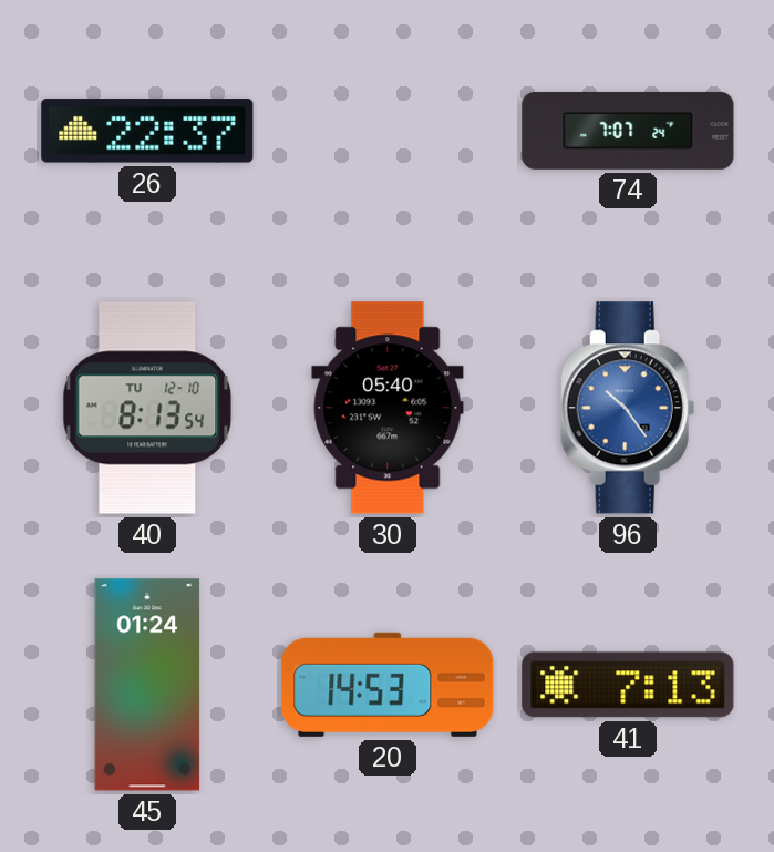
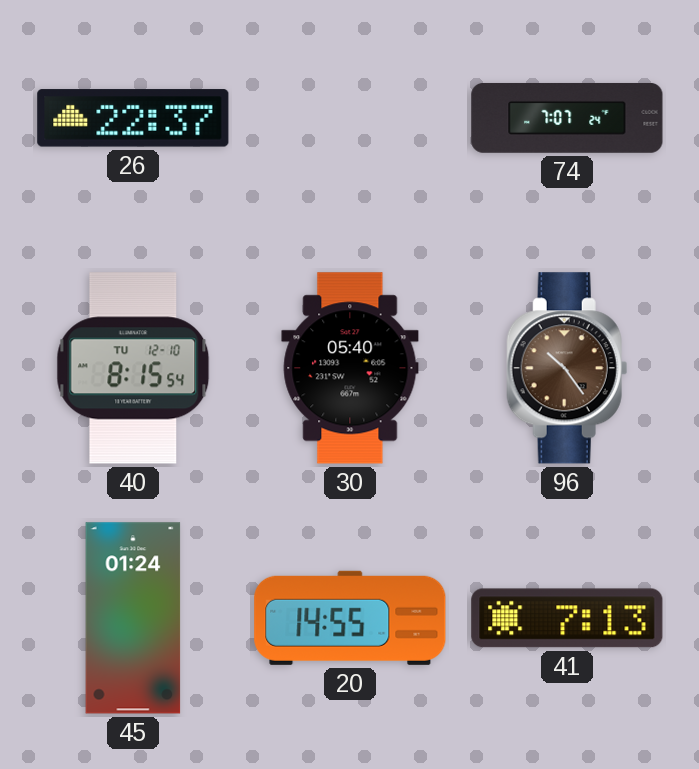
40: 8:13 -> 8:15
96 dial: blue -> brown
20: 14:53 -> 14:55
